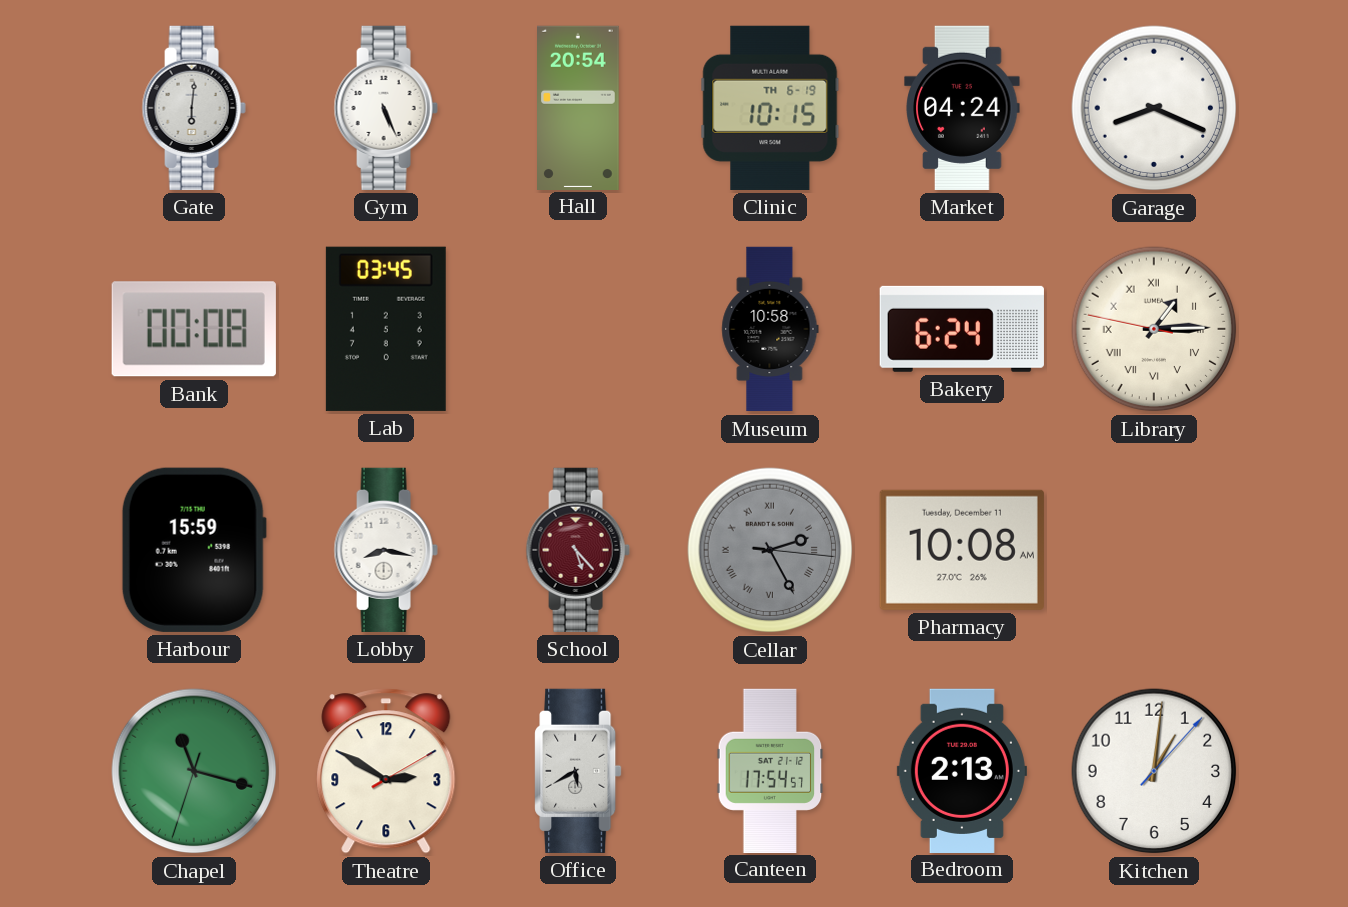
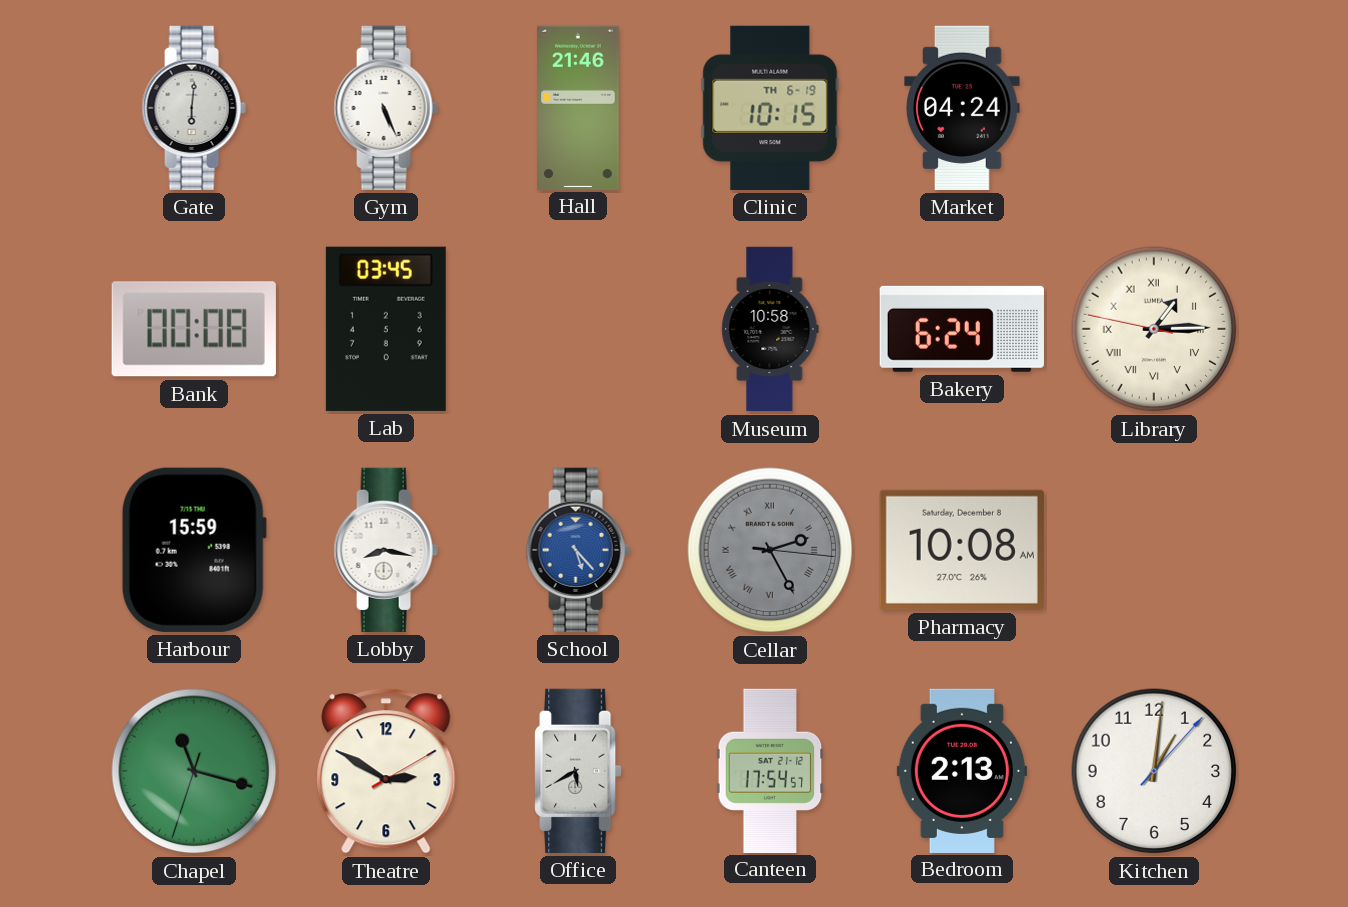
Hall: 20:54 -> 21:46
Garage: 8:19 -> none
School dial: burgundy -> blue
Pharmacy date: Tuesday, December 11 -> Saturday, December 8
